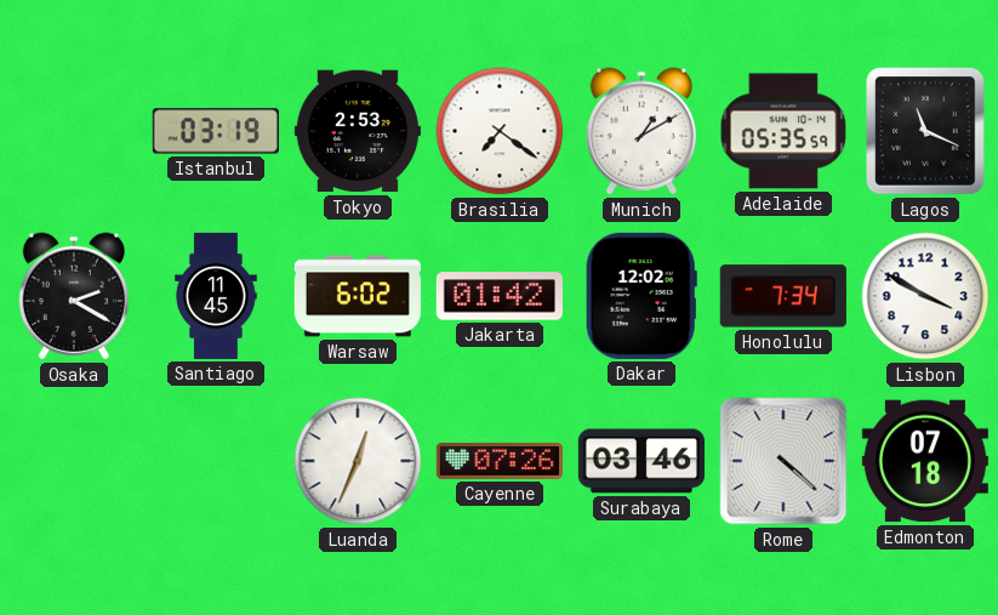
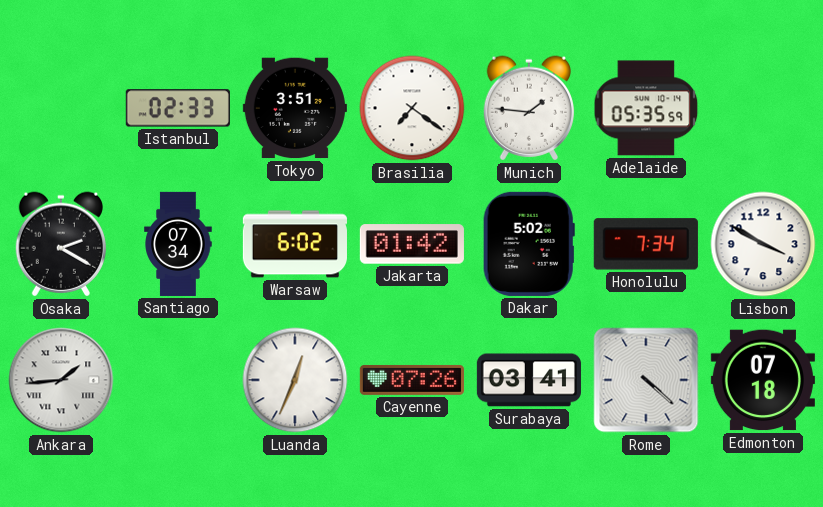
Istanbul: 03:19 -> 02:33
Tokyo: 2:53 -> 3:51
Munich: 1:10 -> 1:46
Lagos: 11:19 -> none
Santiago: 11:45 -> 07:34
Dakar: 12:02 -> 5:02
Ankara: none -> 1:44
Surabaya: 03:46 -> 03:41
